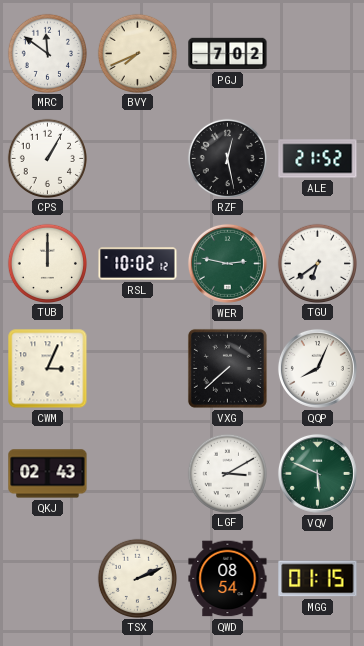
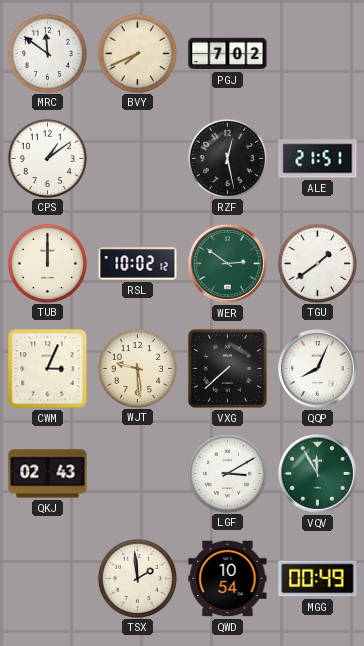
CPS: 1:05 -> 1:09
ALE: 21:52 -> 21:51
WER: 2:47 -> 2:51
TGU: 6:39 -> 1:39
WJT: none -> 9:29
VQV: 5:49 -> 11:55
TSX: 2:11 -> 1:59
QWD: 08:54 -> 10:54
MGG: 01:15 -> 00:49
